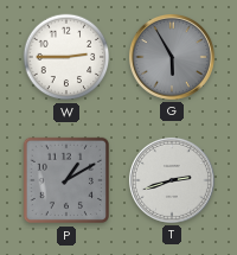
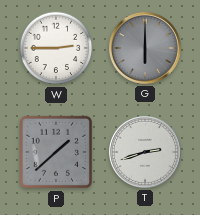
G: 5:55 -> 6:00
P: 1:10 -> 1:38
